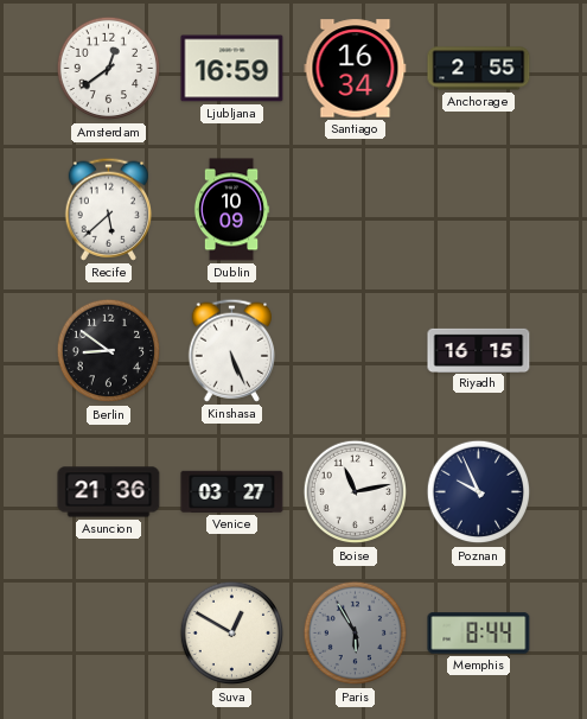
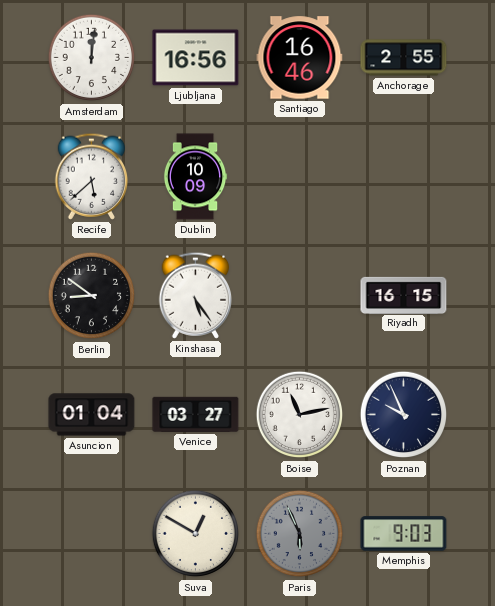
Amsterdam: 12:39 -> 12:01
Ljubljana: 16:59 -> 16:56
Santiago: 16:34 -> 16:46
Kinshasa: 5:26 -> 5:24
Asuncion: 21:36 -> 01:04
Paris: 5:55 -> 5:56
Memphis: 8:44 -> 9:03
